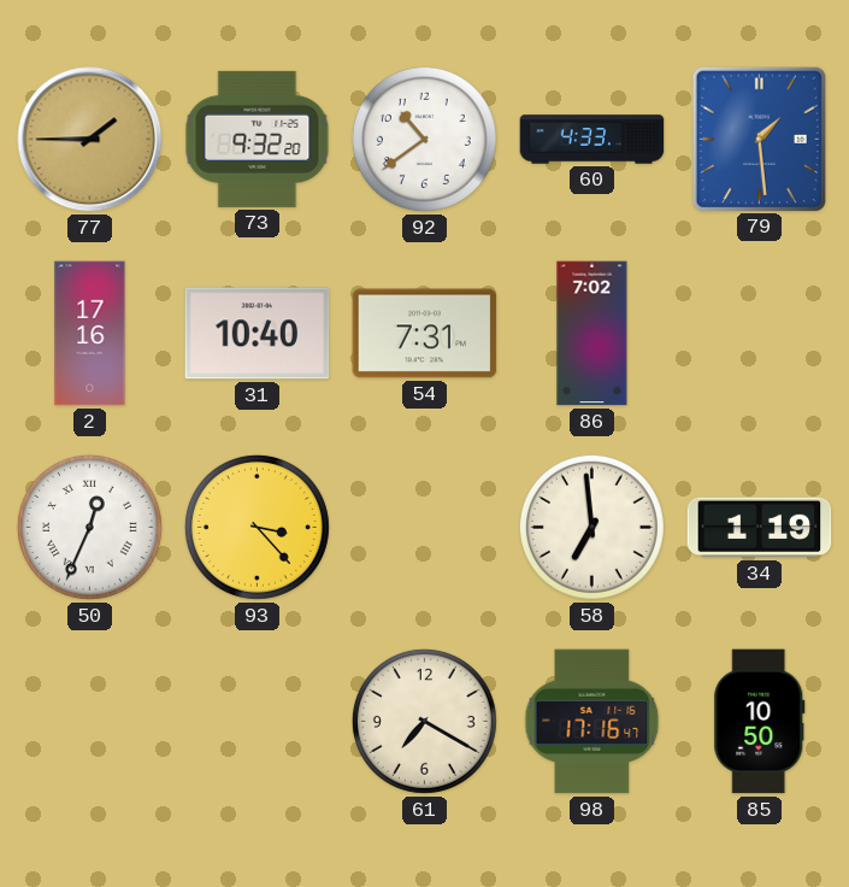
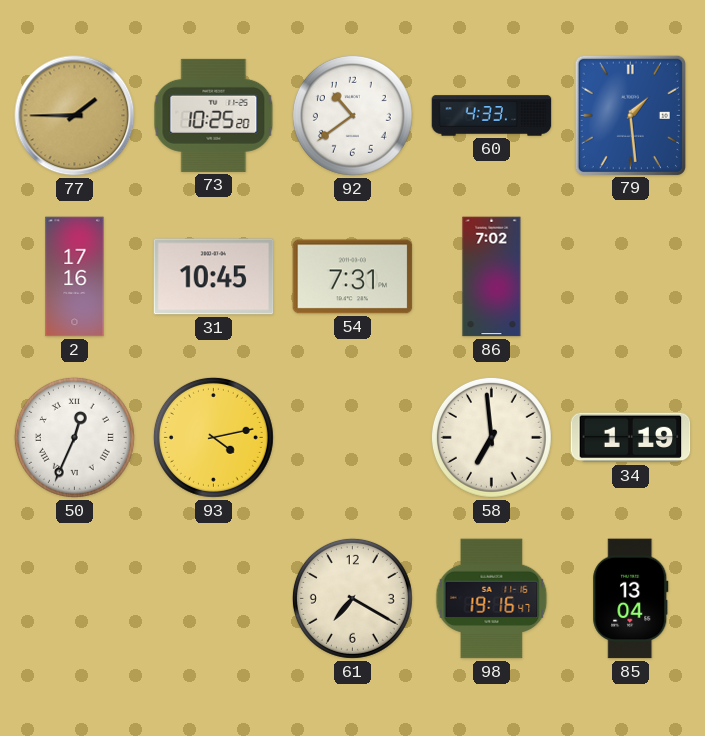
73: 9:32 -> 10:25
31: 10:40 -> 10:45
93: 3:23 -> 4:13
98: 17:16 -> 19:16
85: 10:50 -> 13:04
